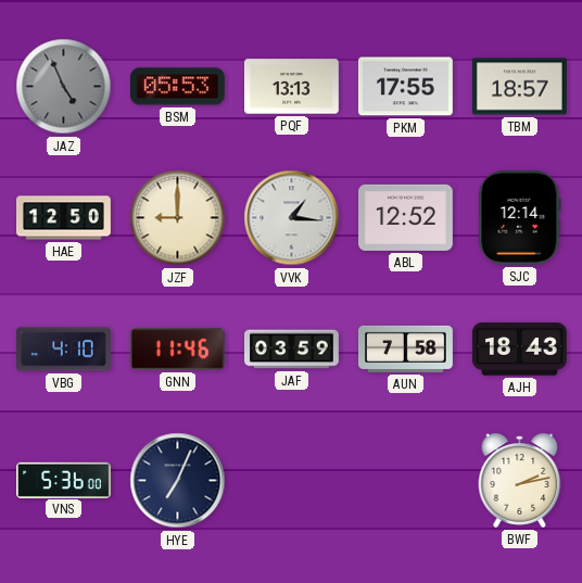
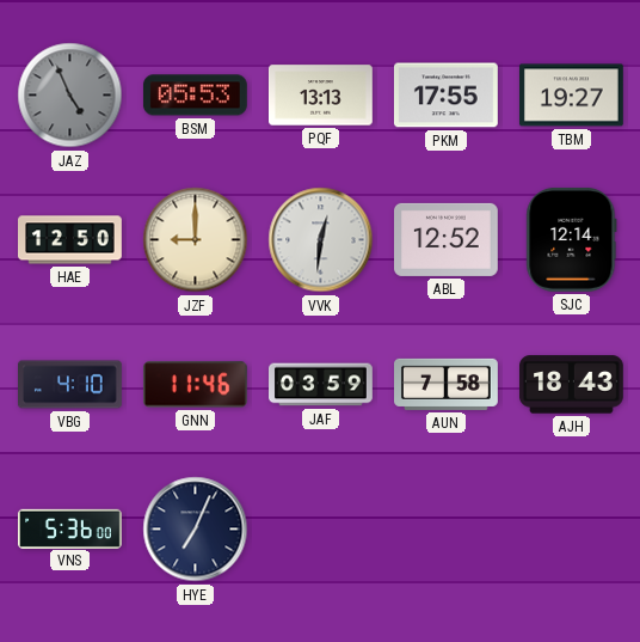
TBM: 18:57 -> 19:27
VVK: 1:16 -> 12:31
BWF: 2:13 -> none
